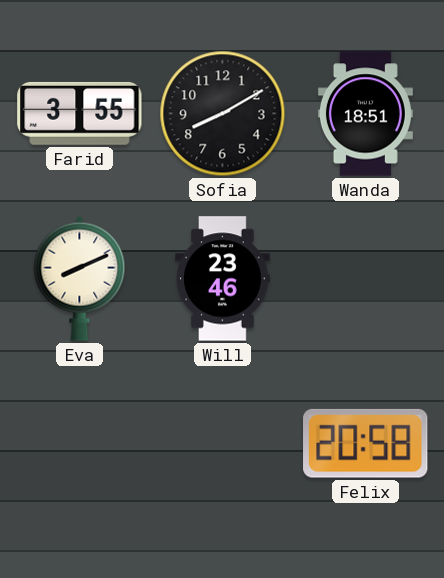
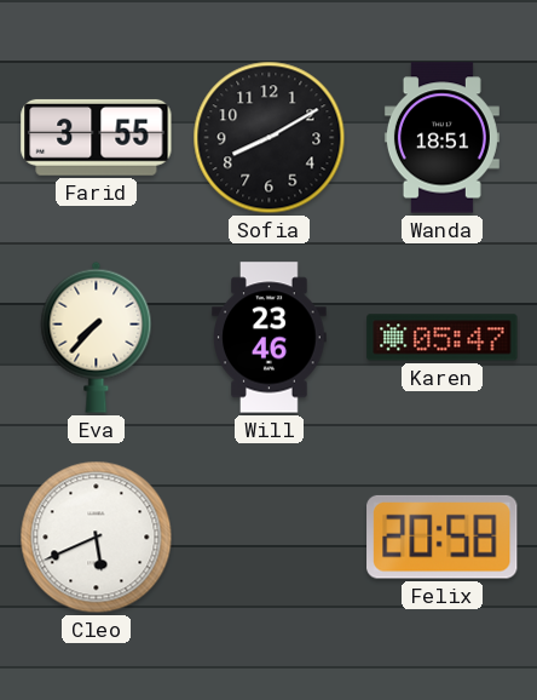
Eva: 8:11 -> 7:37
Karen: none -> 05:47
Cleo: none -> 5:41
